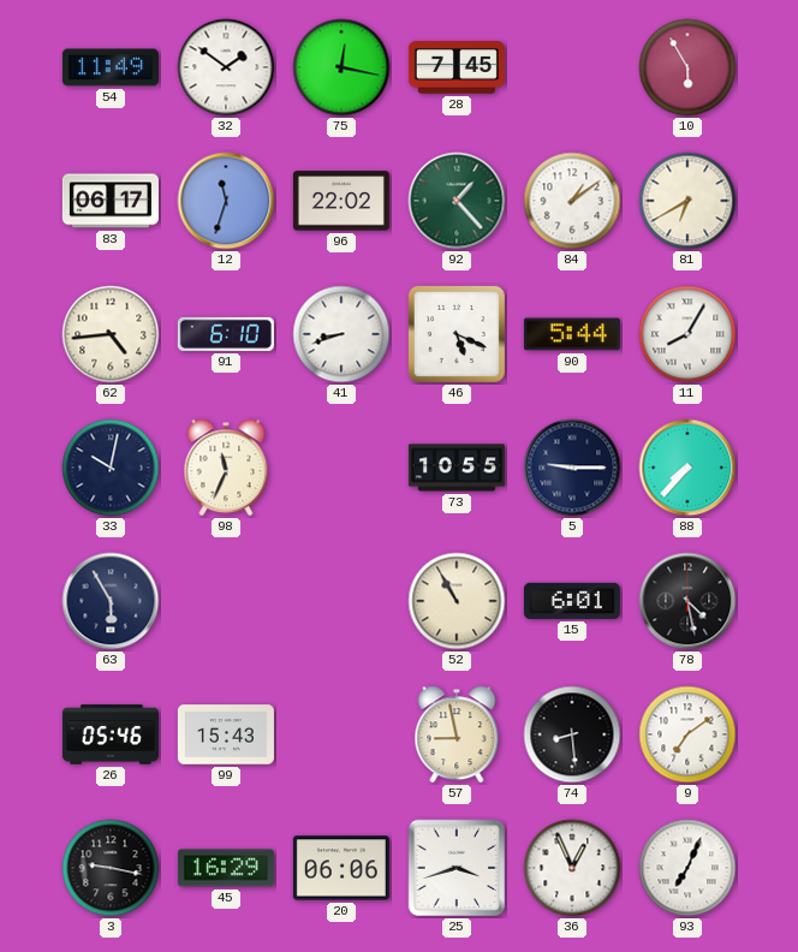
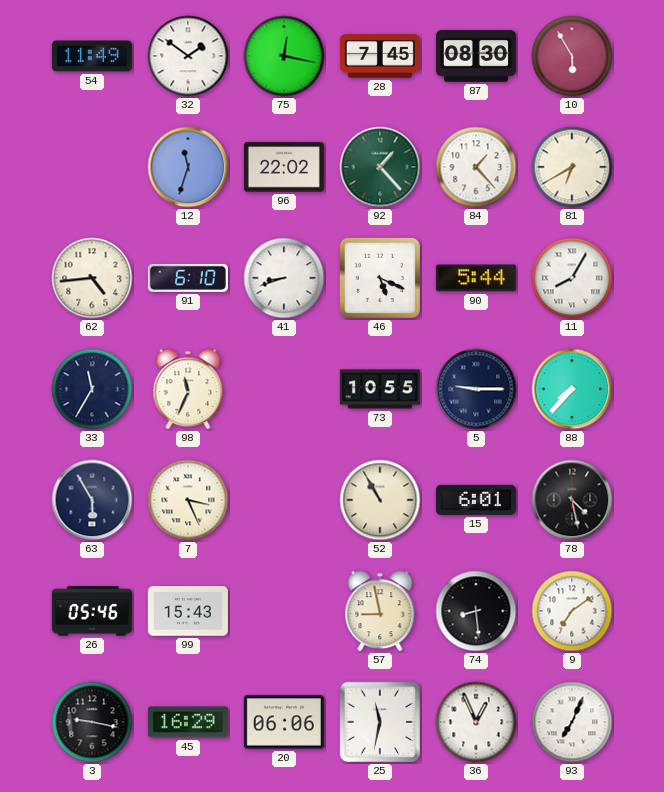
87: none -> 08:30
83: 06:17 -> none
84: 1:09 -> 1:23
33: 10:02 -> 11:35
7: none -> 3:26
25: 3:42 -> 11:32
